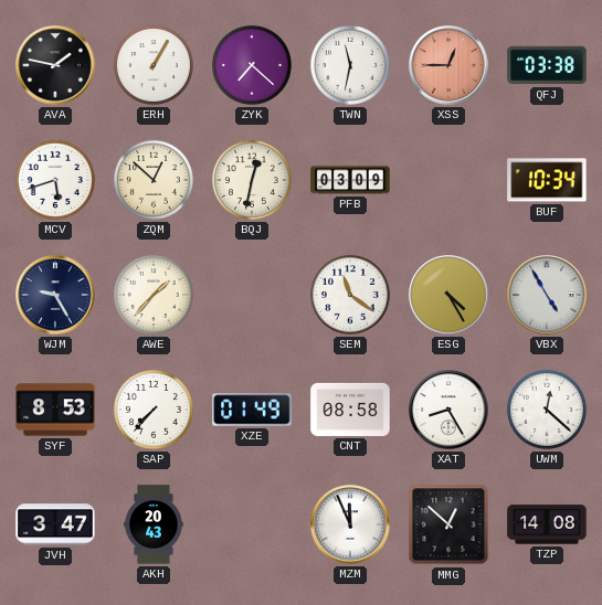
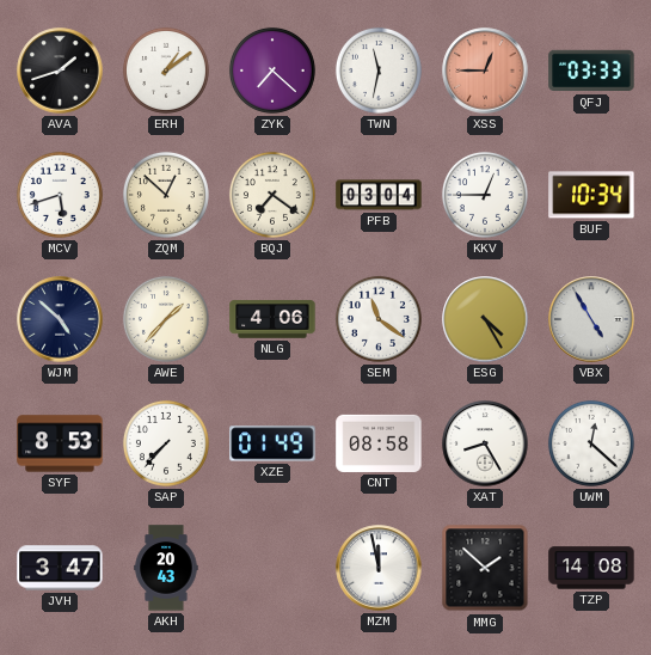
AVA: 1:47 -> 1:42
ERH: 1:05 -> 1:09
QFJ: 03:38 -> 03:33
BQJ: 12:32 -> 7:21
PFB: 03:09 -> 03:04
KKV: none -> 12:45
WJM: 9:25 -> 4:52
NLG: none -> 4:06
MZM: 11:56 -> 11:58
MMG: 12:52 -> 1:52
